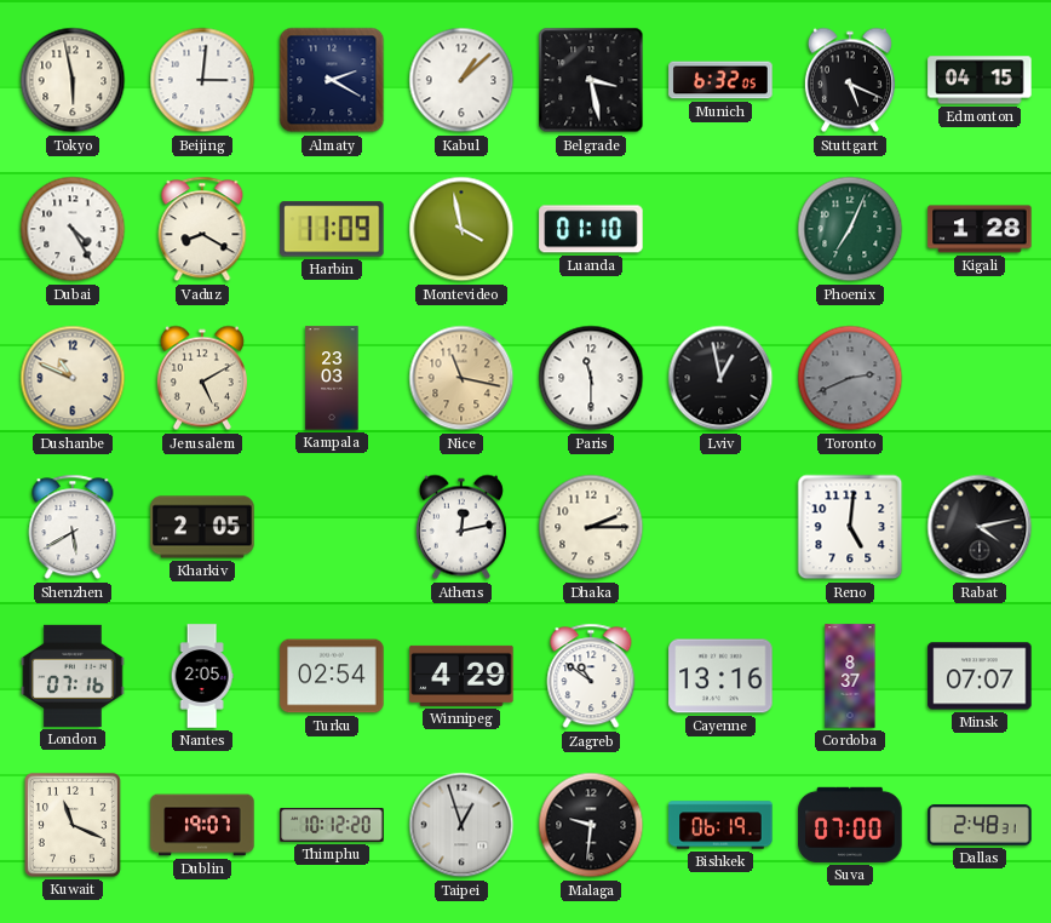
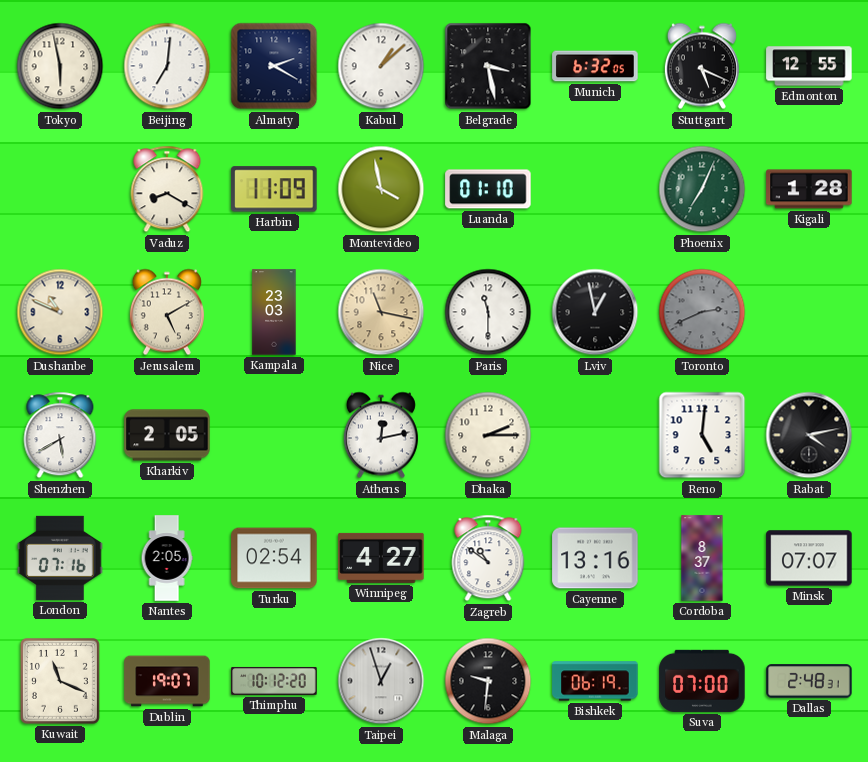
Beijing: 3:01 -> 7:01
Edmonton: 04:15 -> 12:55
Dubai: 4:25 -> none
Winnipeg: 4:29 -> 4:27
